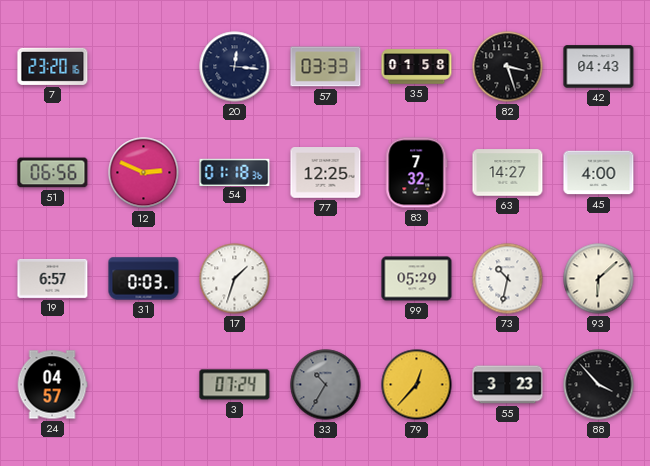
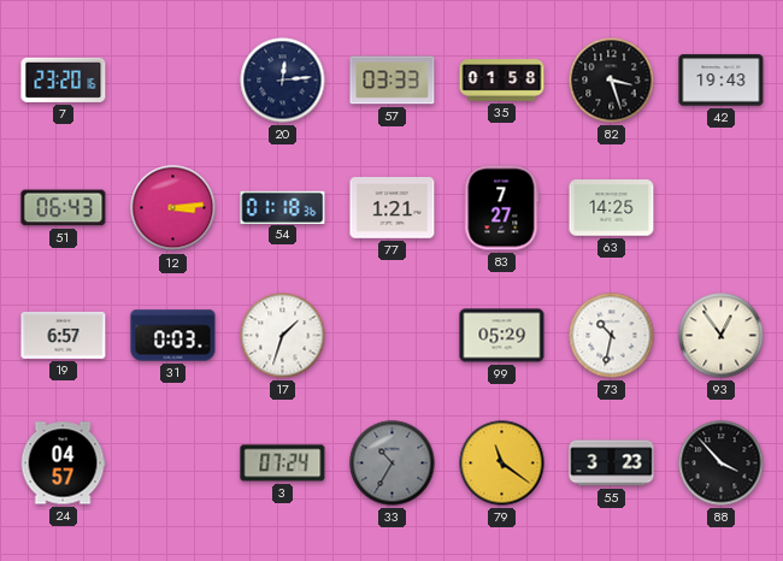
20: 12:16 -> 12:14
42: 04:43 -> 19:43
51: 06:56 -> 06:43
12: 2:49 -> 3:14
77: 12:25 -> 1:21
83: 7:32 -> 7:27
63: 14:27 -> 14:25
45: 4:00 -> none
93: 6:08 -> 12:54
79: 12:37 -> 11:21
